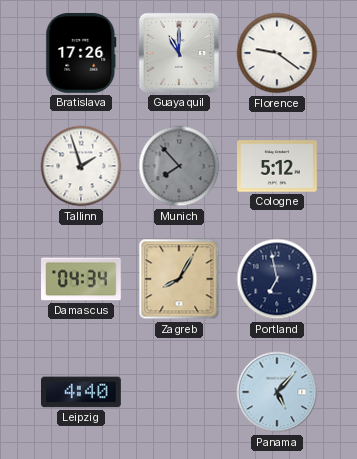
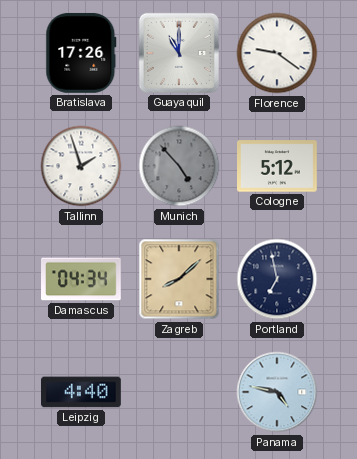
Munich: 7:53 -> 4:53
Zagreb: 8:05 -> 8:08
Panama: 5:07 -> 4:47
